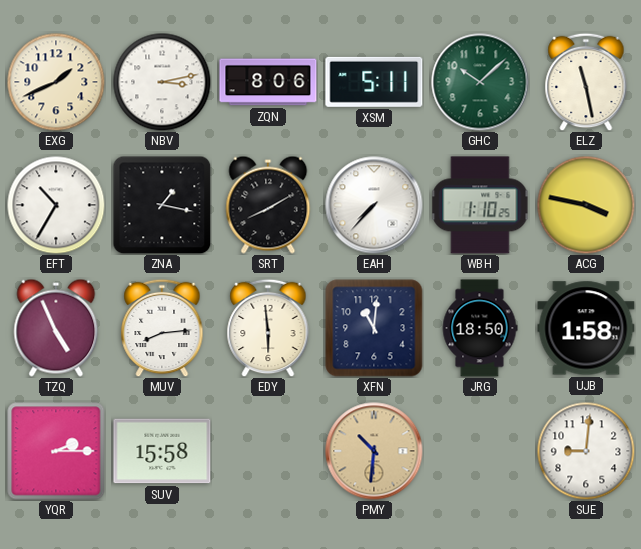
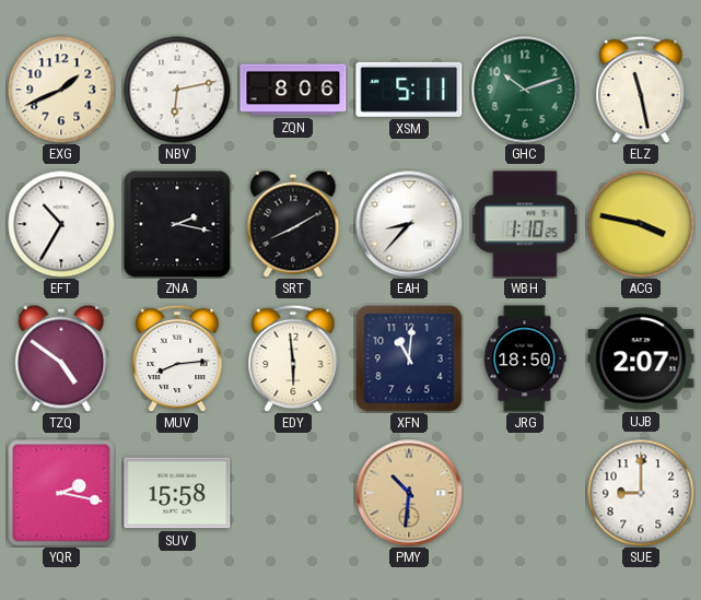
NBV: 3:13 -> 6:13
GHC: 10:08 -> 10:12
ZNA: 1:17 -> 2:17
EAH: 7:37 -> 8:37
TZQ: 4:56 -> 4:51
UJB: 1:58 -> 2:07
YQR: 2:15 -> 2:17
SUE: 9:01 -> 9:00
